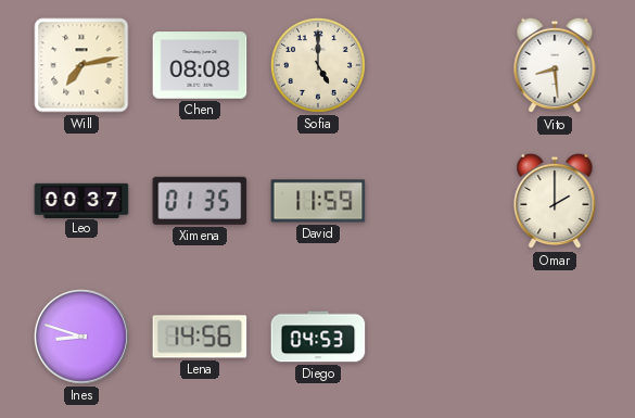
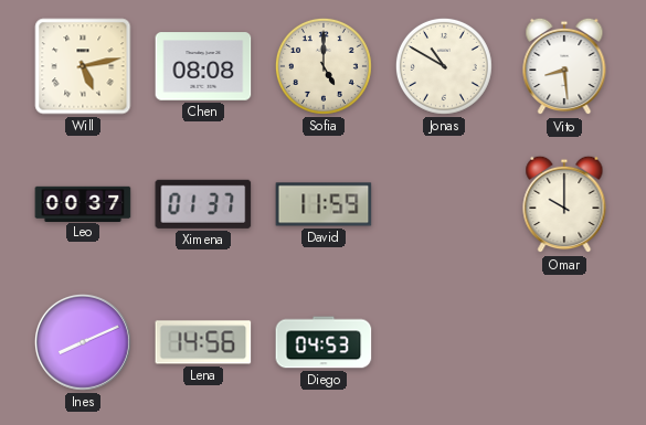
Will: 7:13 -> 5:13
Jonas: none -> 10:50
Ximena: 01:35 -> 01:37
Omar: 2:00 -> 10:00
Ines: 8:48 -> 8:11
